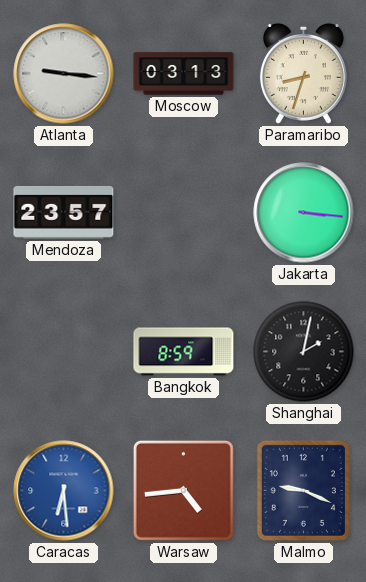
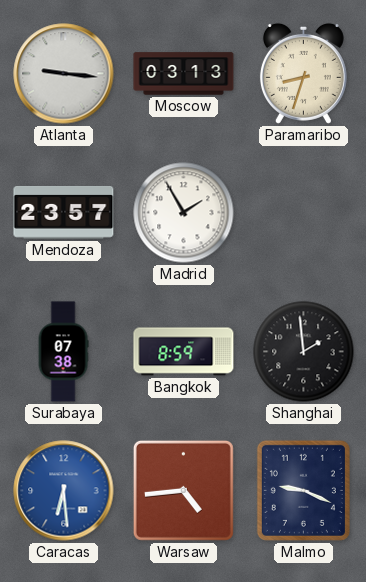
Madrid: none -> 1:55
Jakarta: 3:16 -> none
Surabaya: none -> 07:38
Shanghai: 2:02 -> 1:59
